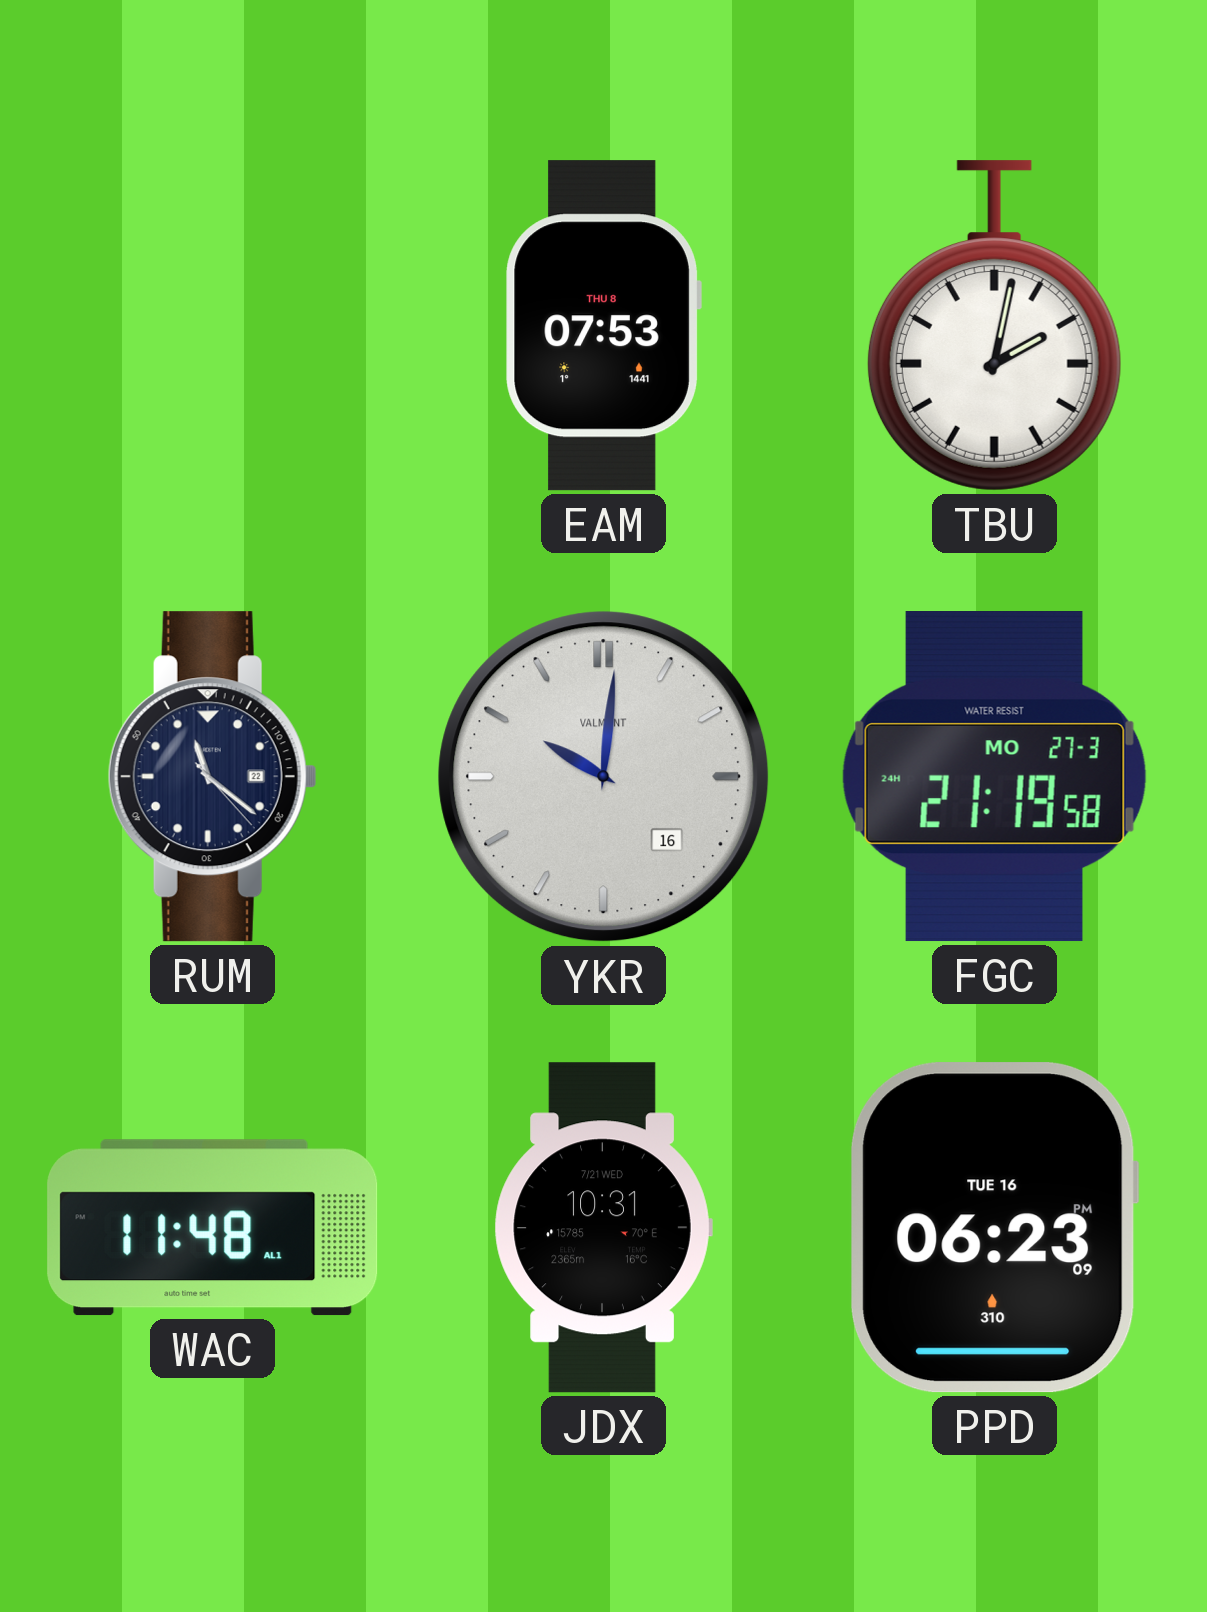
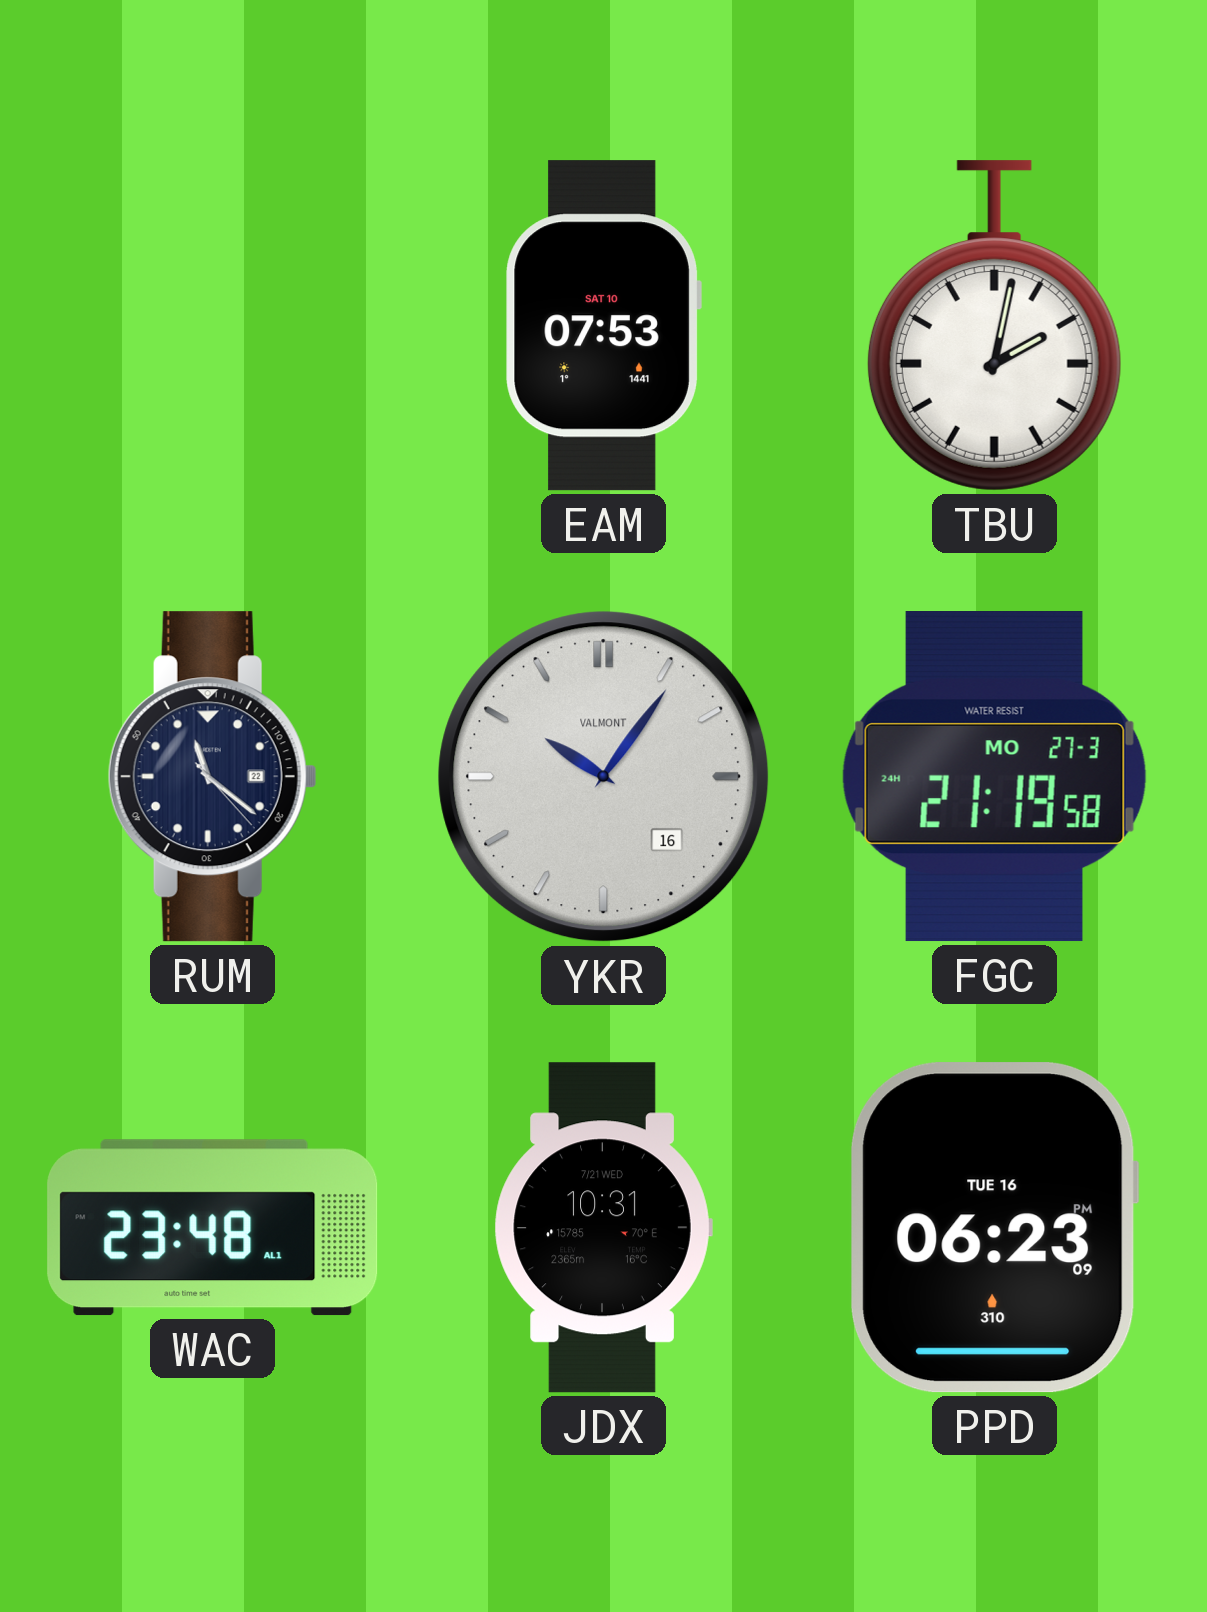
EAM date: THU 8 -> SAT 10
YKR: 10:01 -> 10:06
WAC: 11:48 -> 23:48
